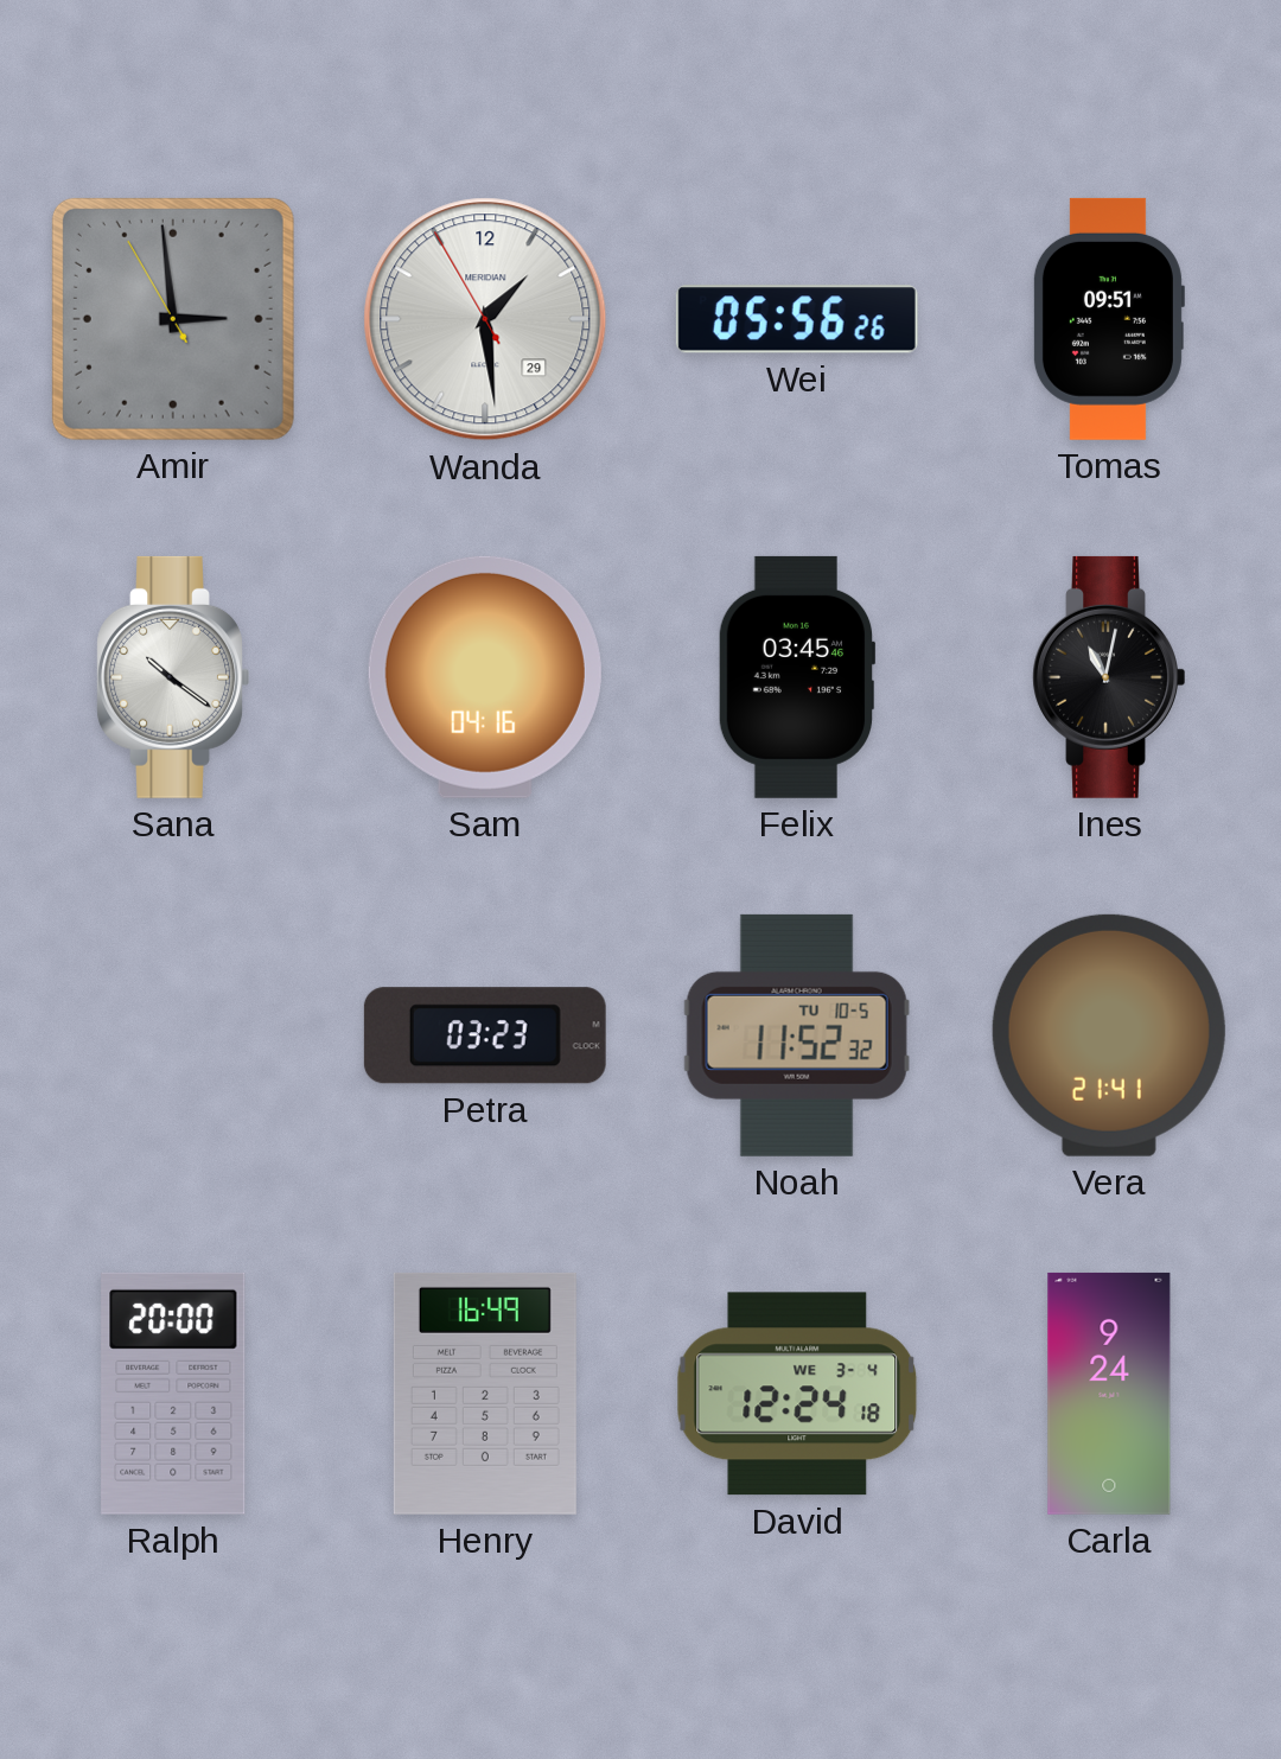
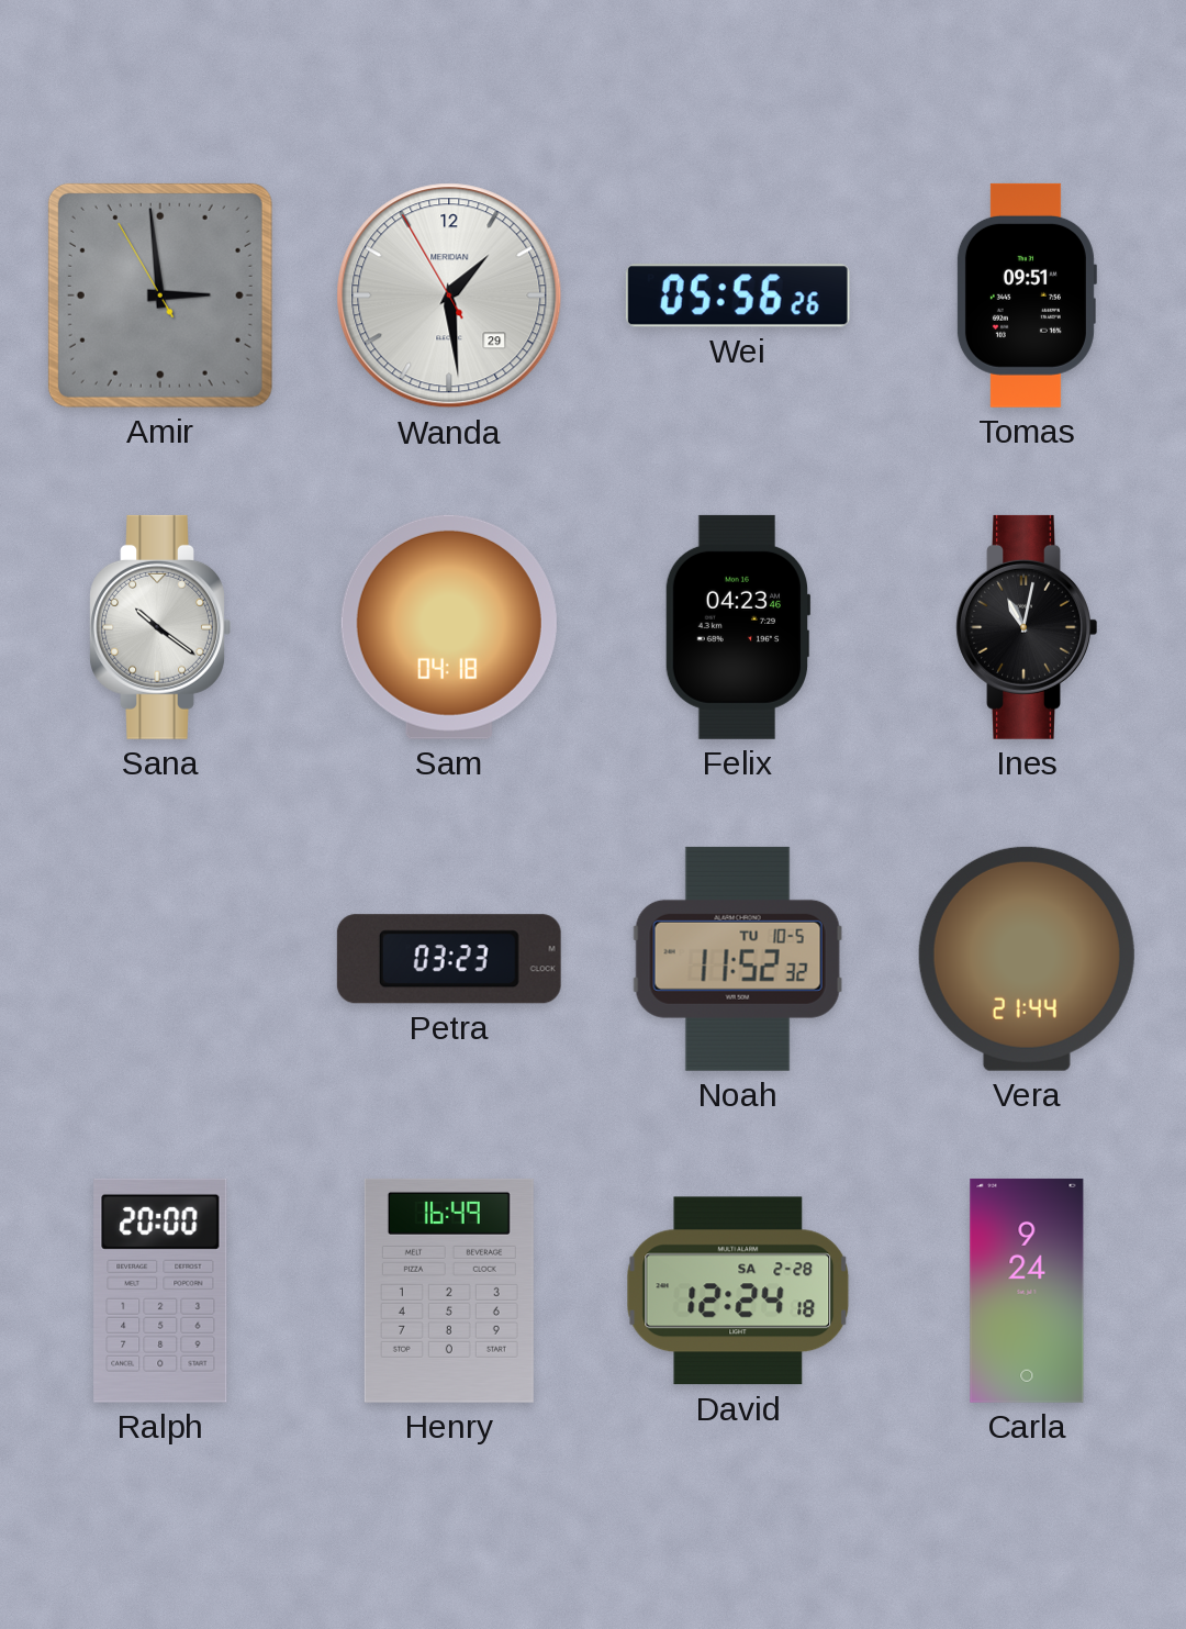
Sam: 04:16 -> 04:18
Felix: 03:45 -> 04:23
Vera: 21:41 -> 21:44
David date: WE 3-4 -> SA 2-28
